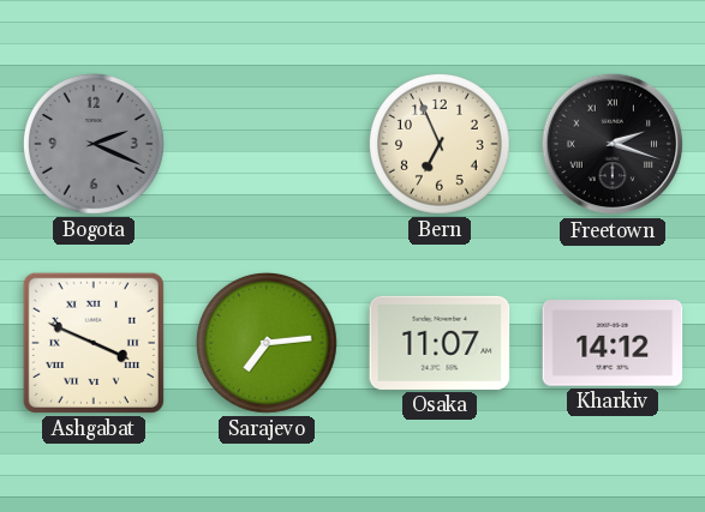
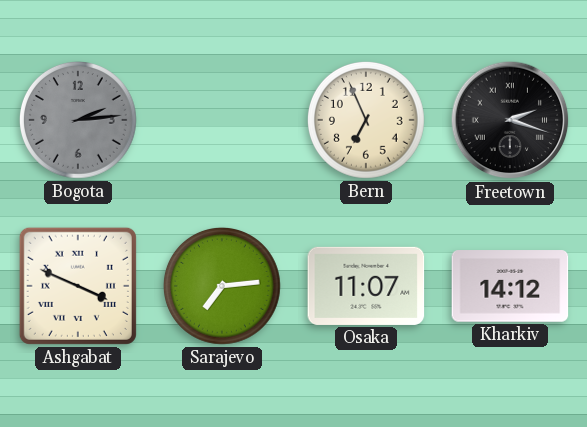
Bogota: 2:19 -> 2:14
